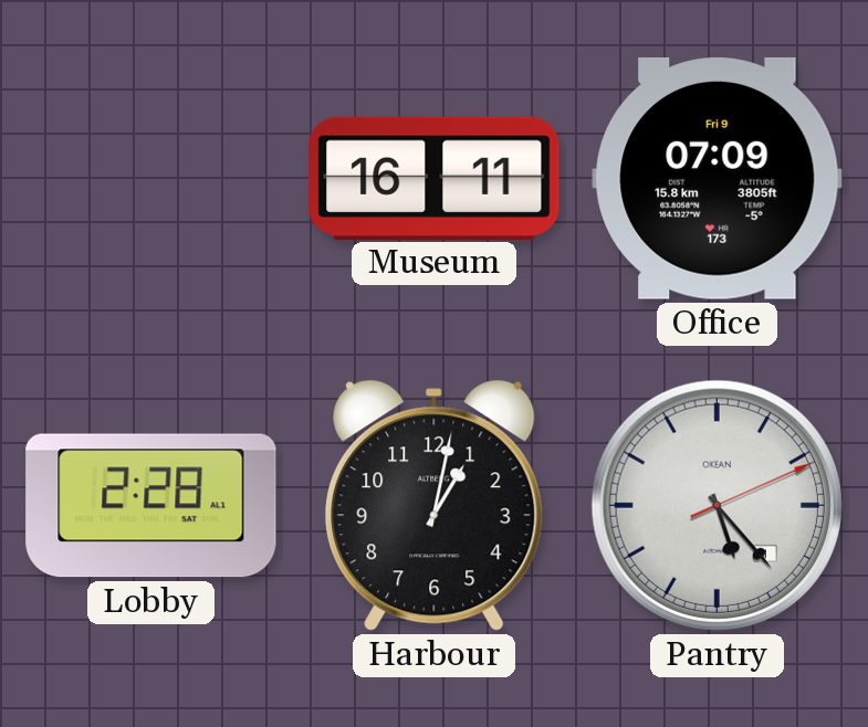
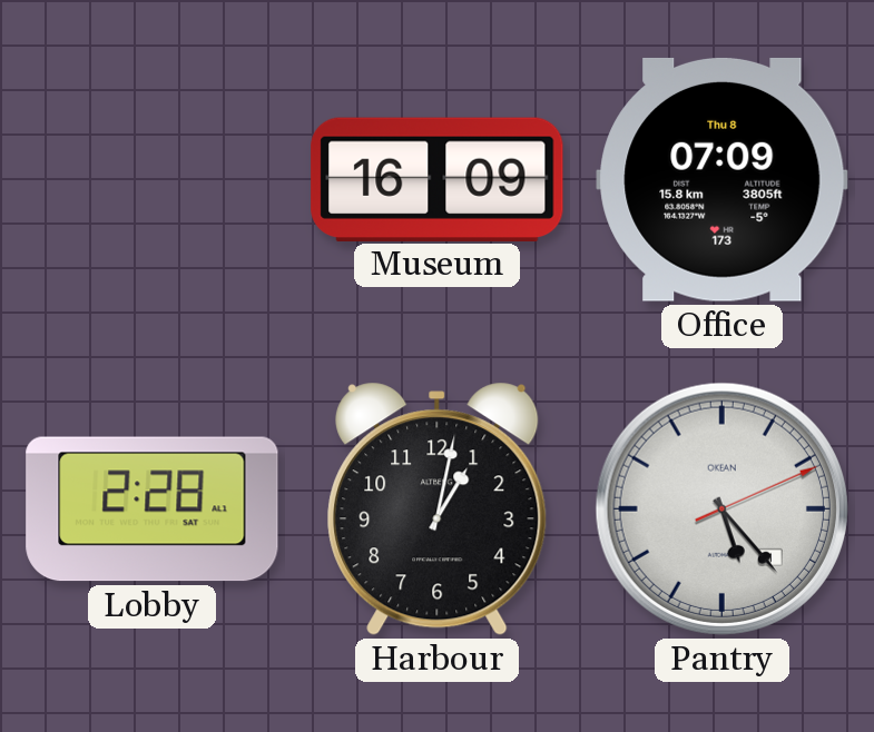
Museum: 16:11 -> 16:09
Office date: Fri 9 -> Thu 8
